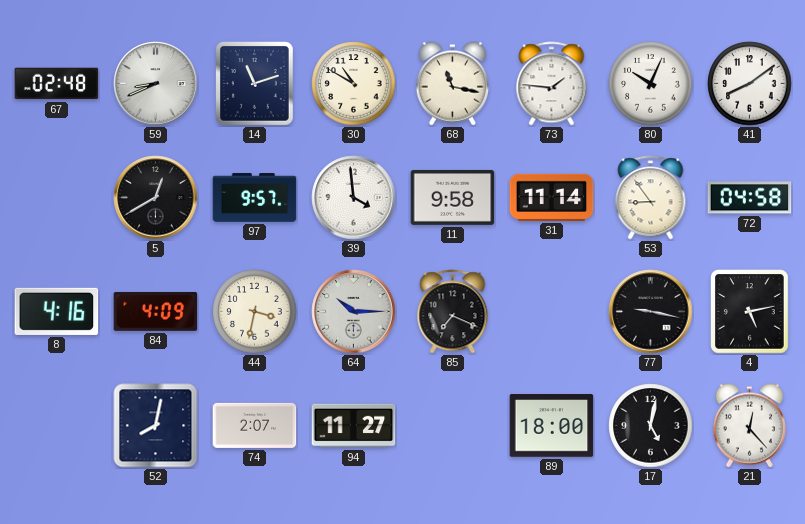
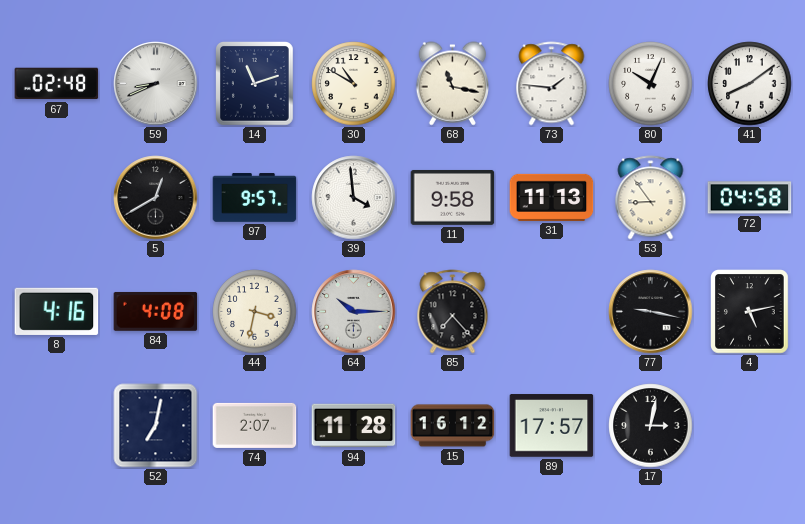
31: 11:14 -> 11:13
84: 4:09 -> 4:08
85: 7:19 -> 7:23
52: 8:02 -> 7:02
94: 11:27 -> 11:28
15: none -> 16:12
89: 18:00 -> 17:57
17: 5:02 -> 3:02
21: 12:23 -> none
